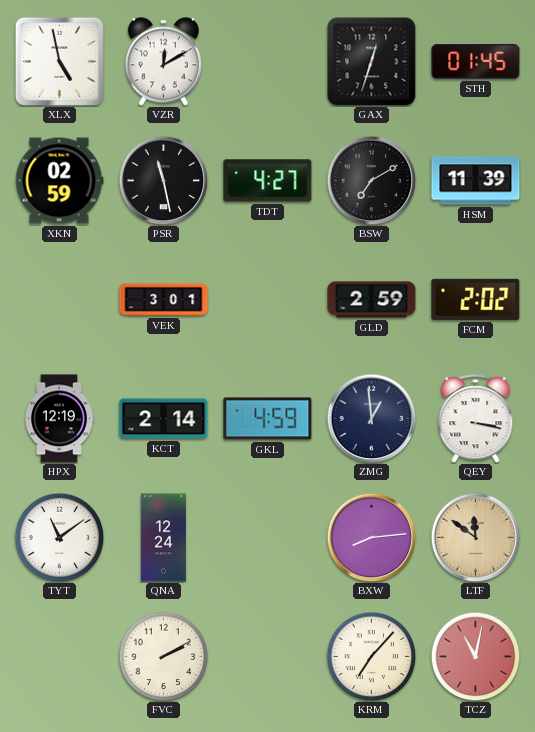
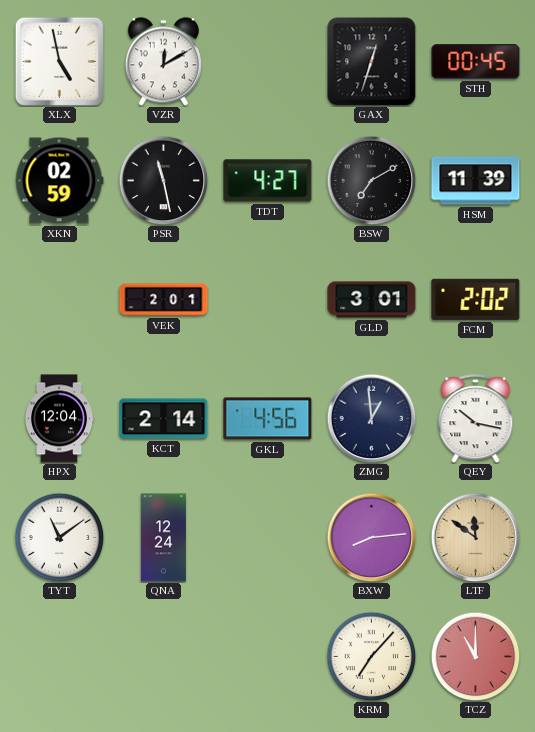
STH: 01:45 -> 00:45
VEK: 3:01 -> 2:01
GLD: 2:59 -> 3:01
HPX: 12:19 -> 12:04
GKL: 4:59 -> 4:56
QEY: 3:17 -> 10:17
FVC: 2:10 -> none
TCZ: 11:02 -> 11:00
